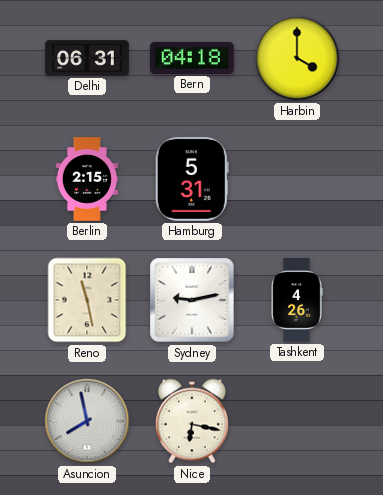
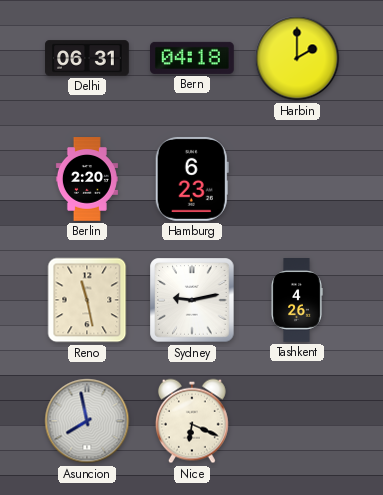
Harbin: 4:00 -> 2:00
Berlin: 2:15 -> 2:20
Hamburg: 5:31 -> 6:23
Nice: 6:17 -> 6:19
